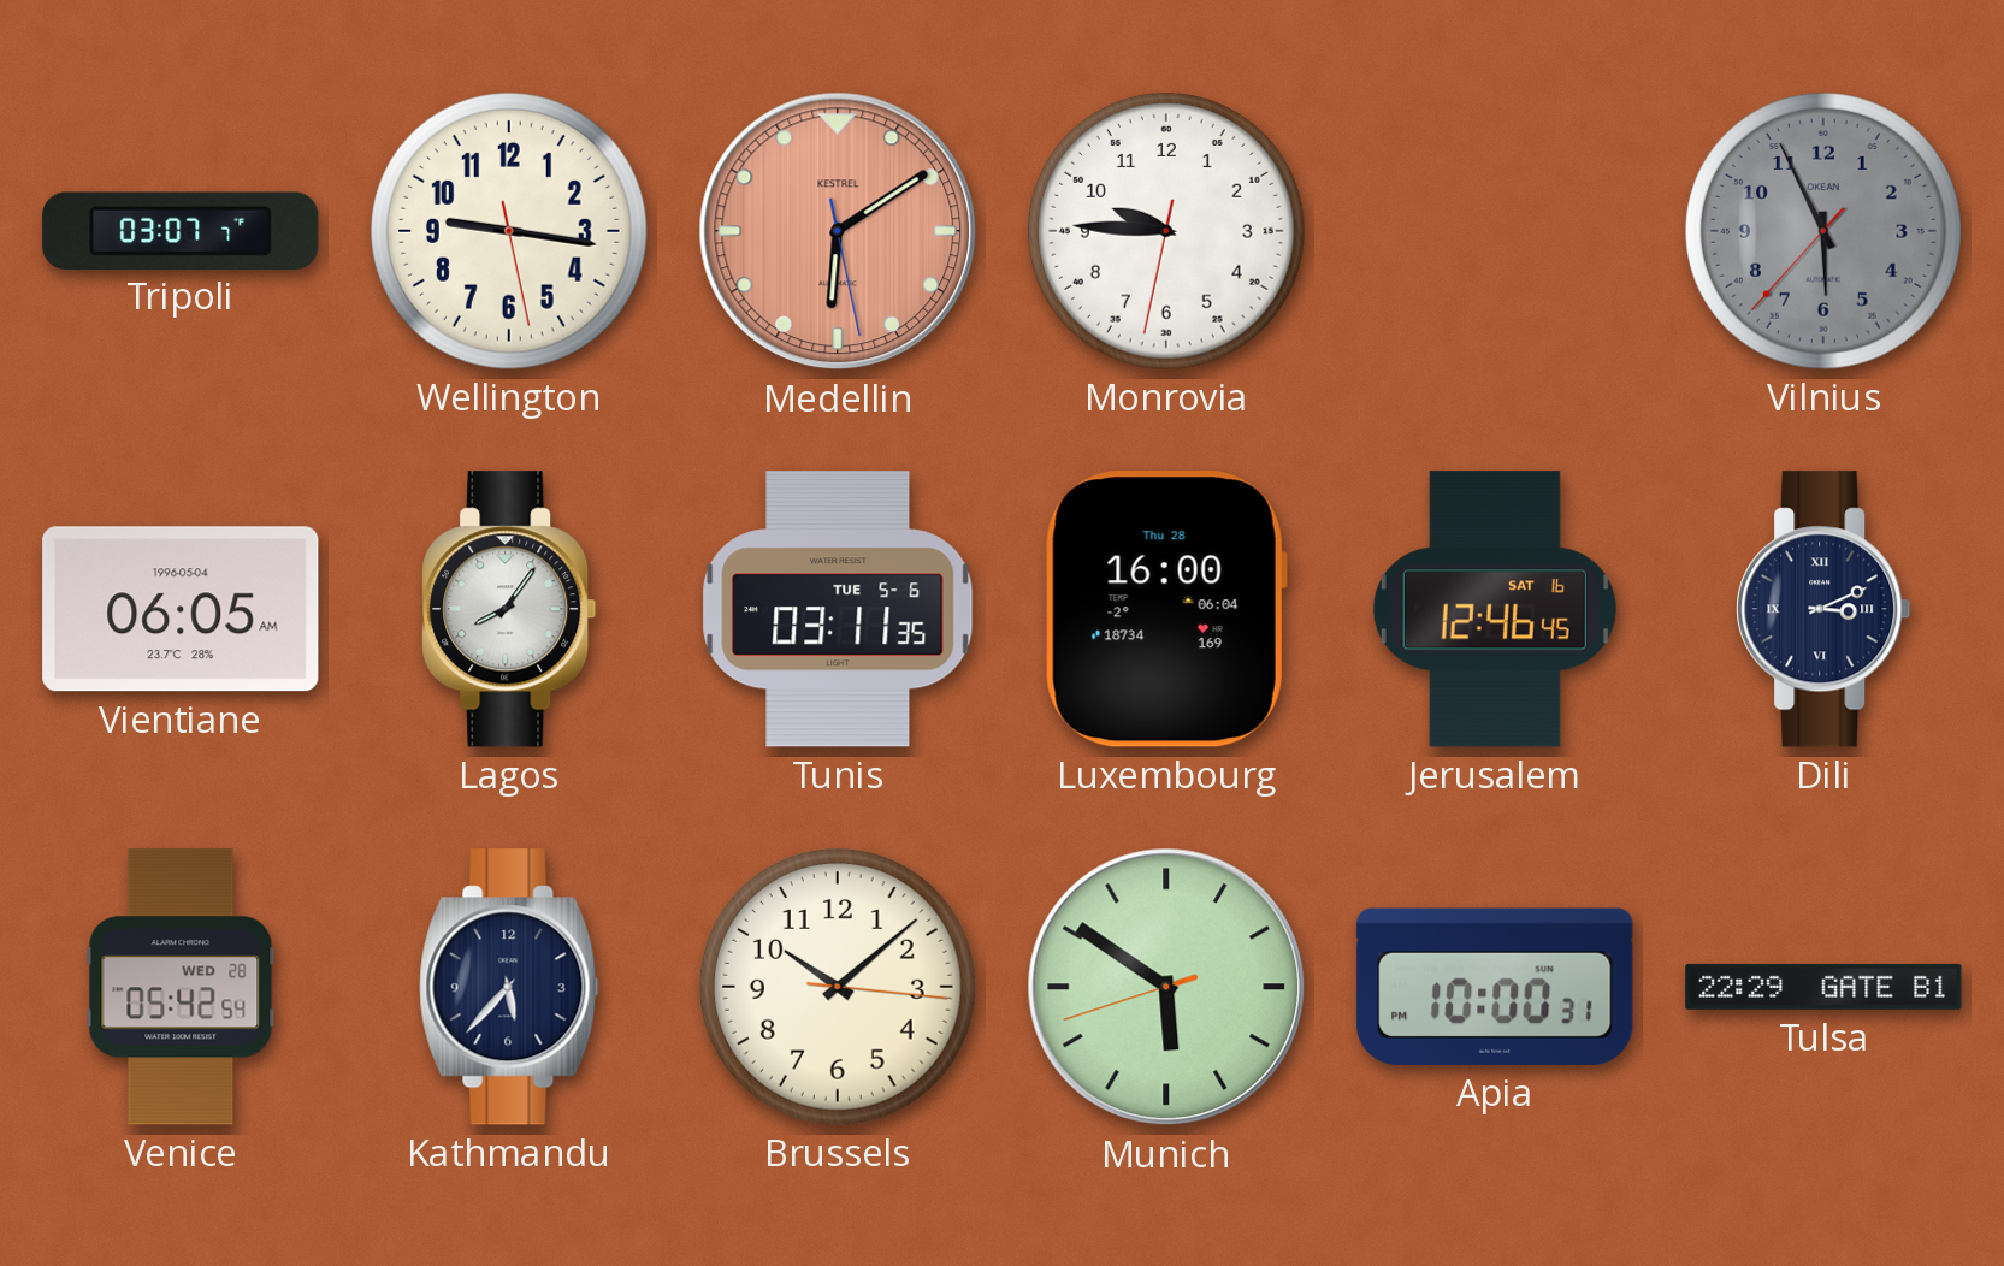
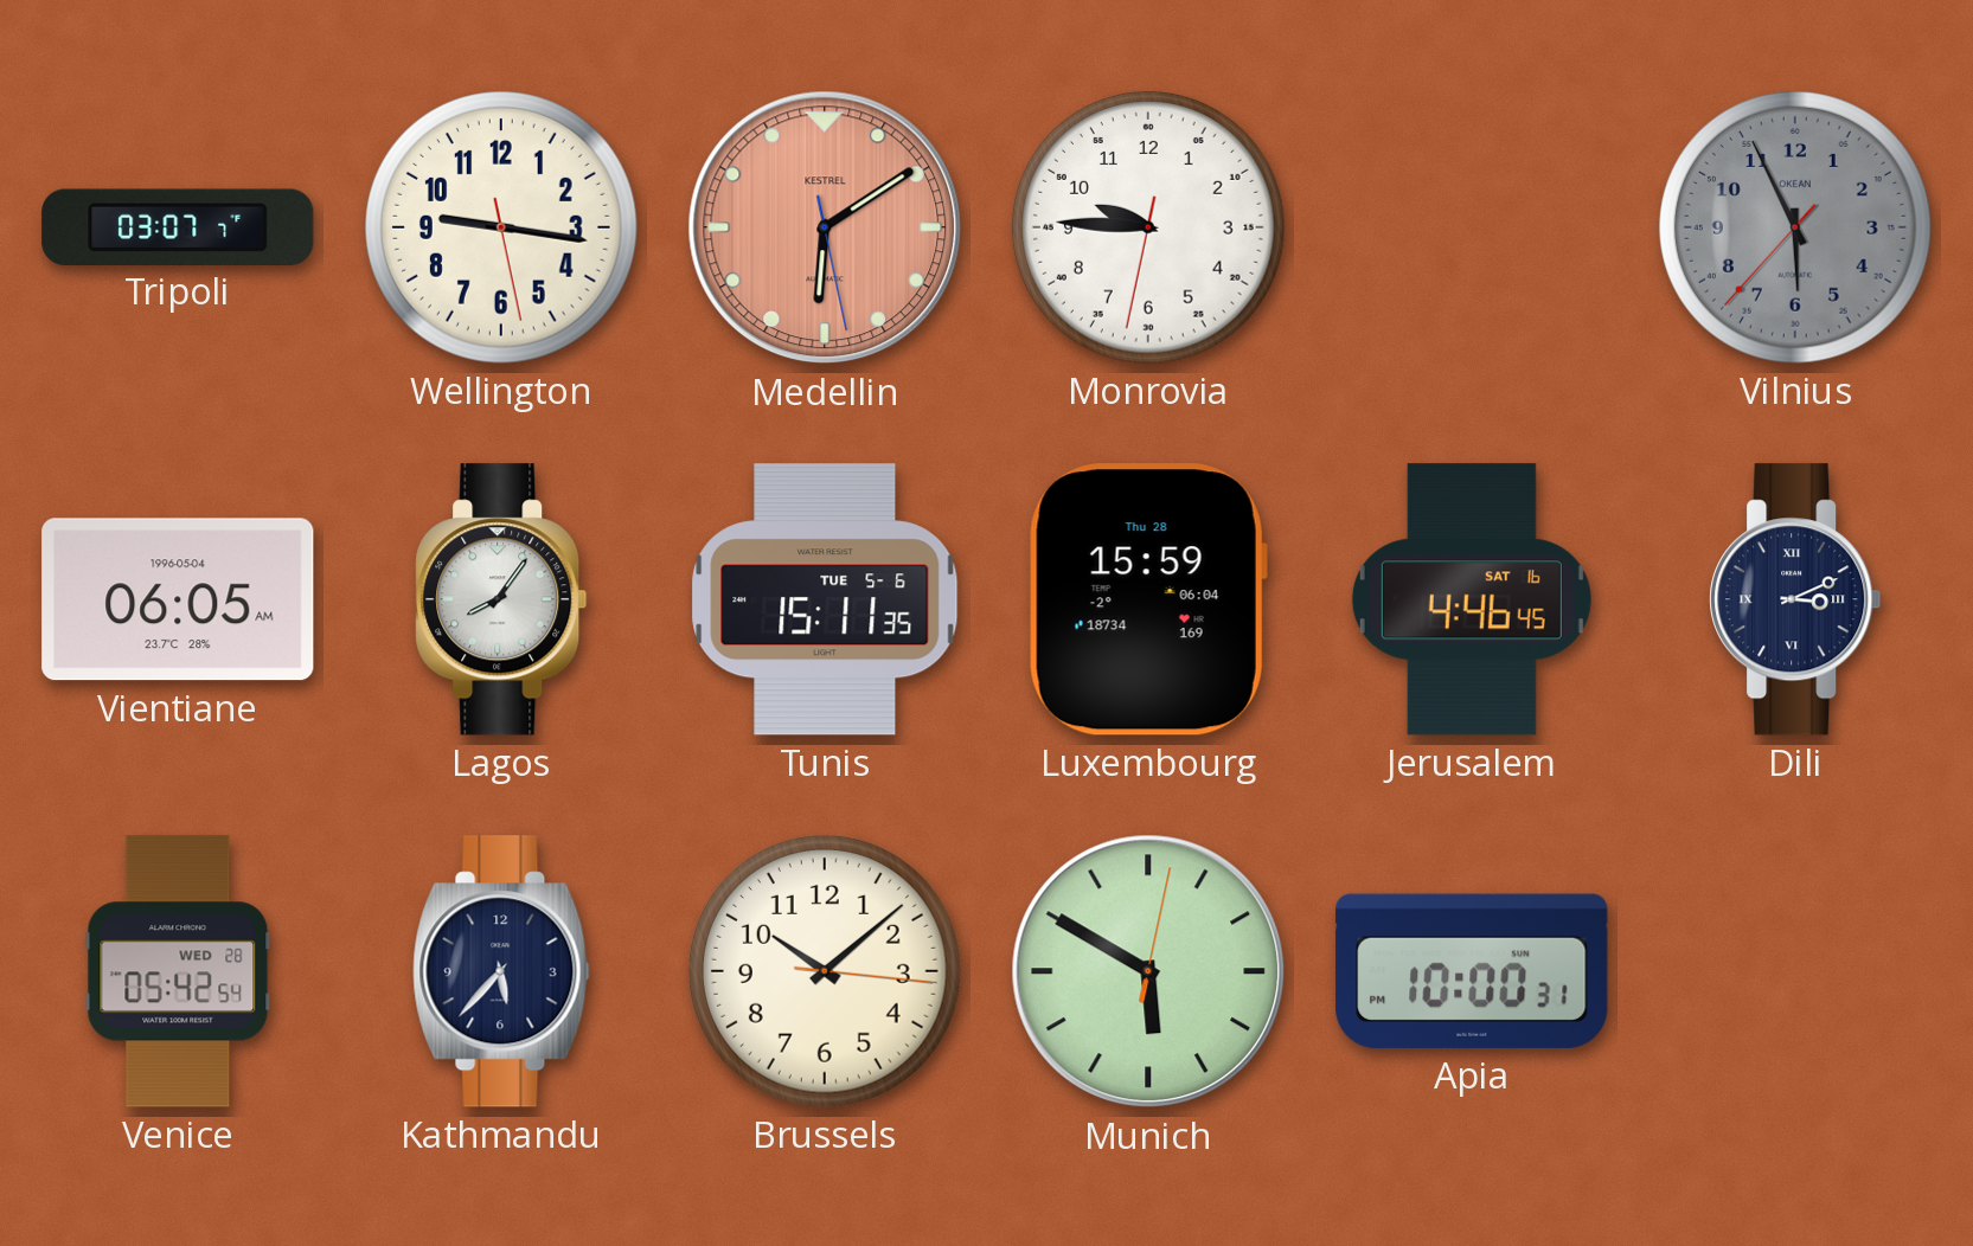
Tunis: 03:11 -> 15:11
Luxembourg: 16:00 -> 15:59
Jerusalem: 12:46 -> 4:46
Munich: 5:50:42 -> 5:50:02
Tulsa: 22:29 -> none
